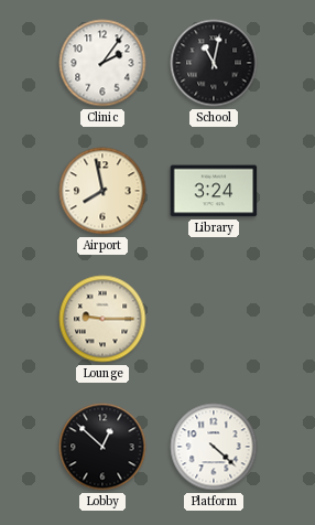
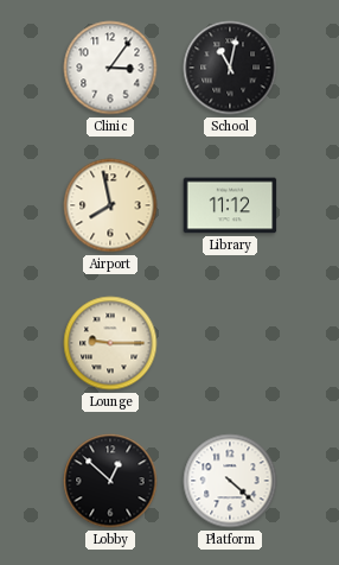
Clinic: 2:06 -> 3:06
Library: 3:24 -> 11:12
